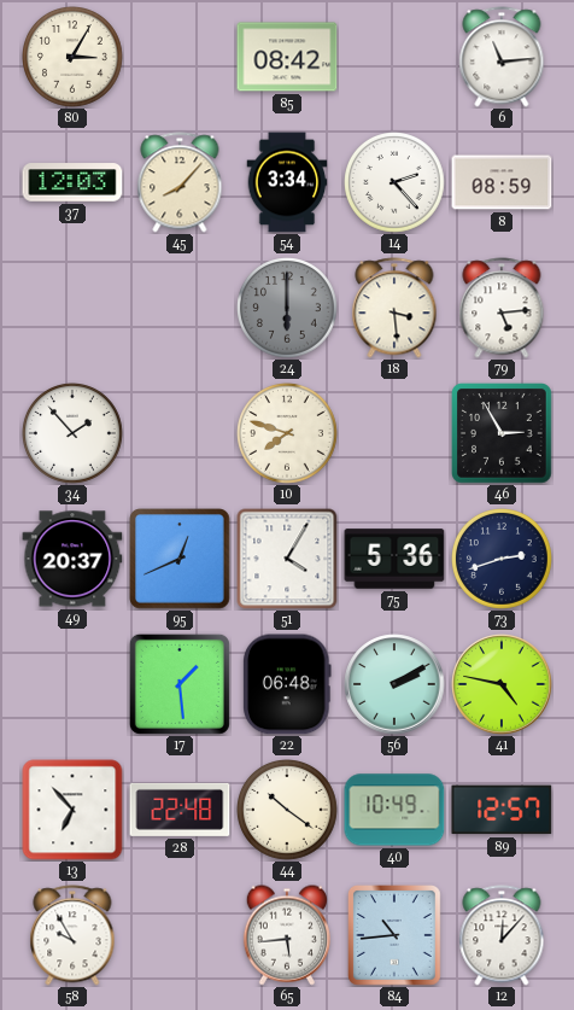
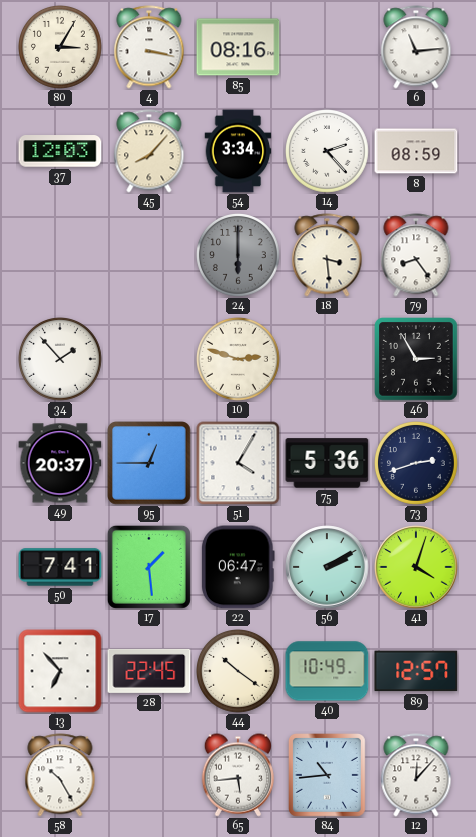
4: none -> 3:17
85: 08:42 -> 08:16
79: 5:14 -> 8:24
10: 7:48 -> 2:48
95: 12:41 -> 12:45
50: none -> 7:41
22: 06:48 -> 06:47
41: 4:47 -> 4:03
28: 22:48 -> 22:45
58: 9:55 -> 10:25
